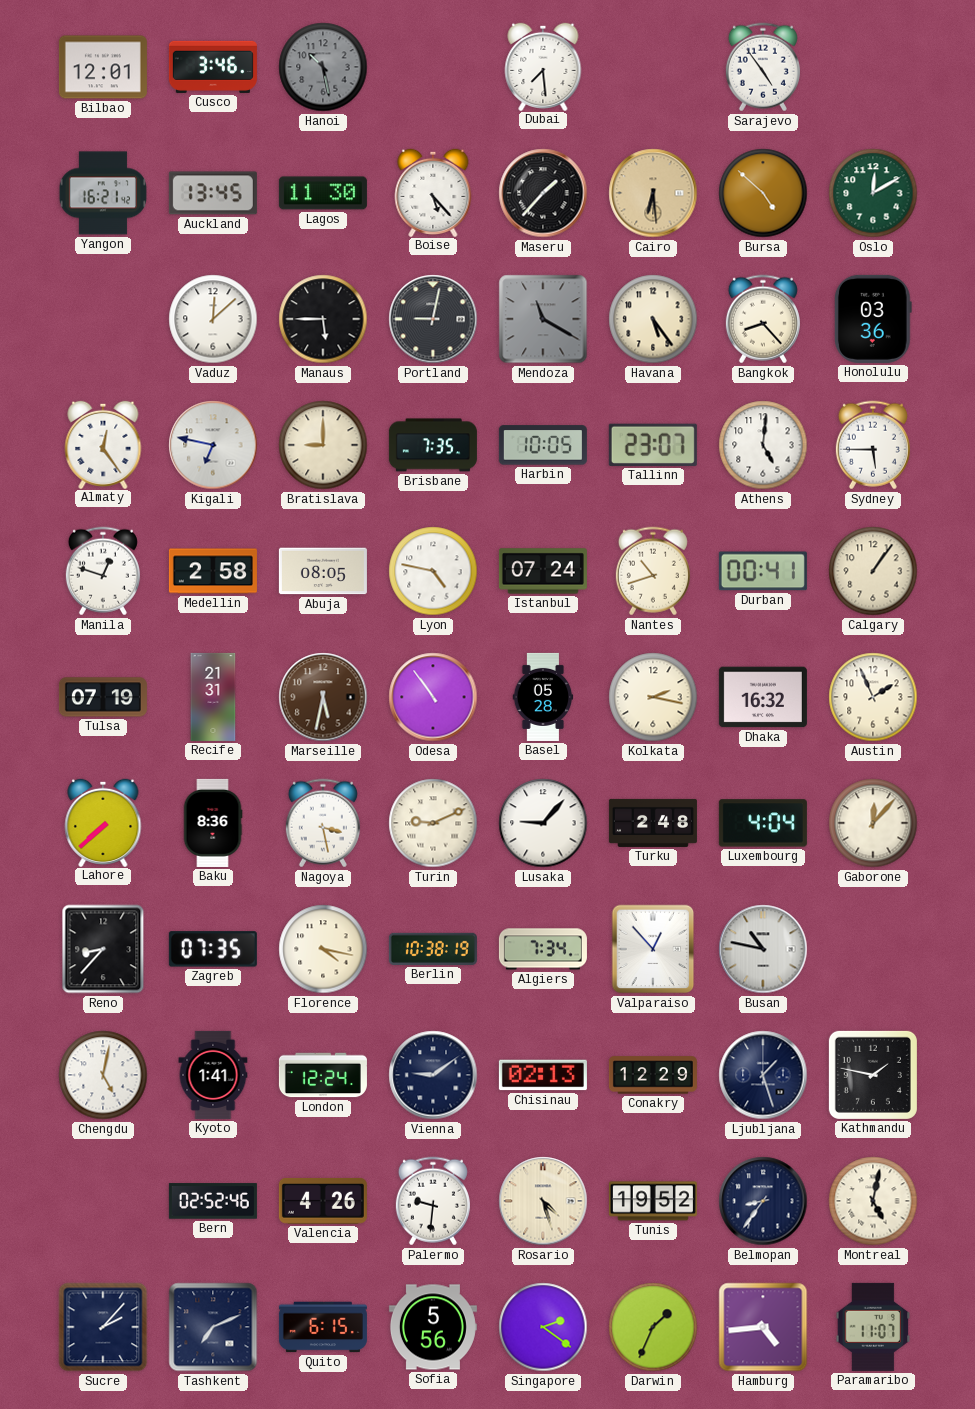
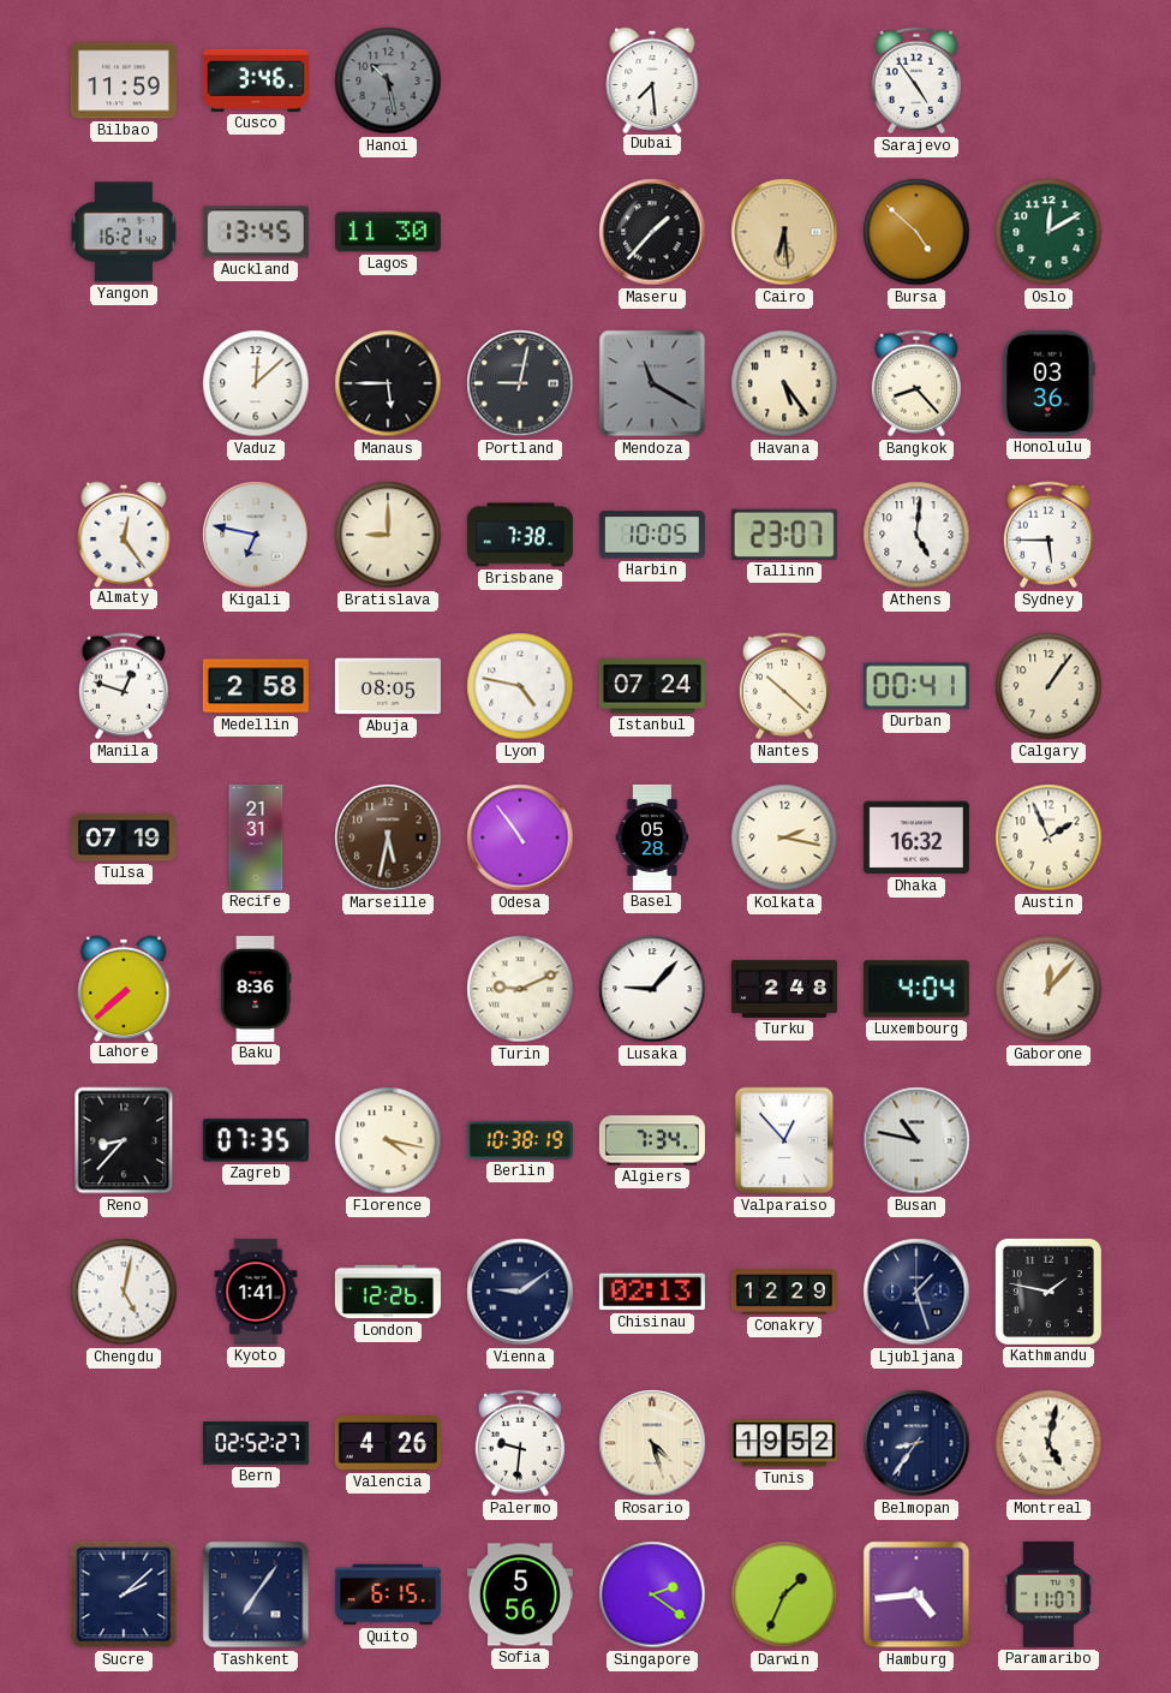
Bilbao: 12:01 -> 11:59
Boise: 5:23 -> none
Brisbane: 7:35 -> 7:38
Nantes: 10:42 -> 10:22
Nagoya: 3:28 -> none
London: 12:24 -> 12:26
Bern: 02:52:46 -> 02:52:27
Sucre: 2:07 -> 2:08
Tashkent: 7:11 -> 7:06
